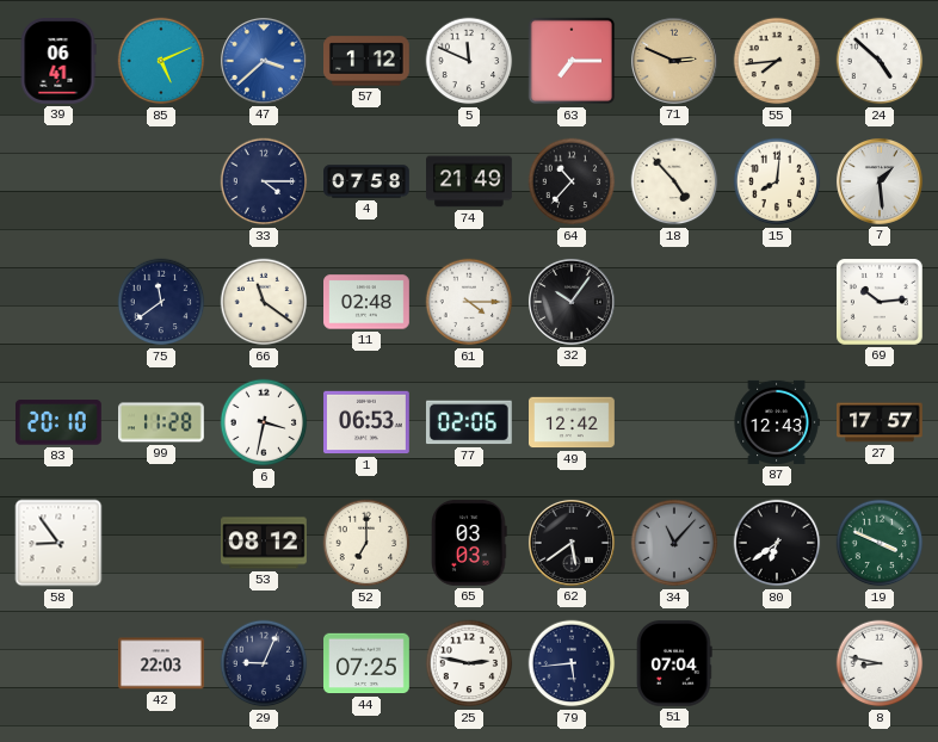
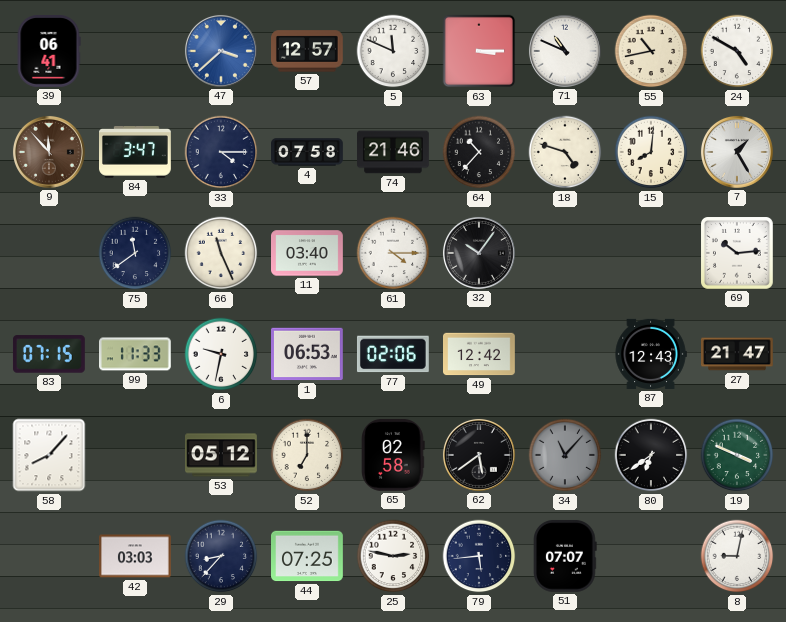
85: 5:11 -> none
57: 1:12 -> 12:57
63: 7:15 -> 3:15
71: 2:49 -> 10:49
71 dial: champagne -> white
55: 7:44 -> 10:43
24: 4:52 -> 4:50
9: none -> 11:53
84: none -> 3:47
74: 21:49 -> 21:46
18: 4:53 -> 4:48
7: 1:29 -> 1:25
66: 11:21 -> 11:26
11: 02:48 -> 03:40
83: 20:10 -> 07:15
99: 11:28 -> 11:33
6: 3:32 -> 9:32
27: 17:57 -> 21:47
58: 8:54 -> 8:07
53: 08:12 -> 05:12
65: 03:03 -> 02:58
42: 22:03 -> 03:03
29: 9:04 -> 8:37
51: 07:04 -> 07:07
8: 8:47 -> 9:02
